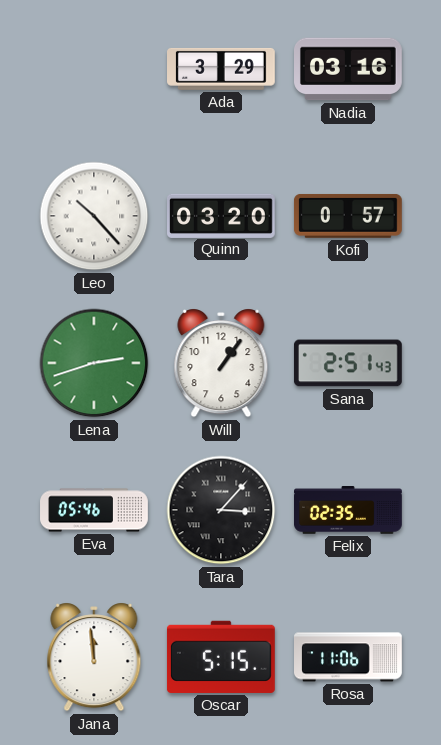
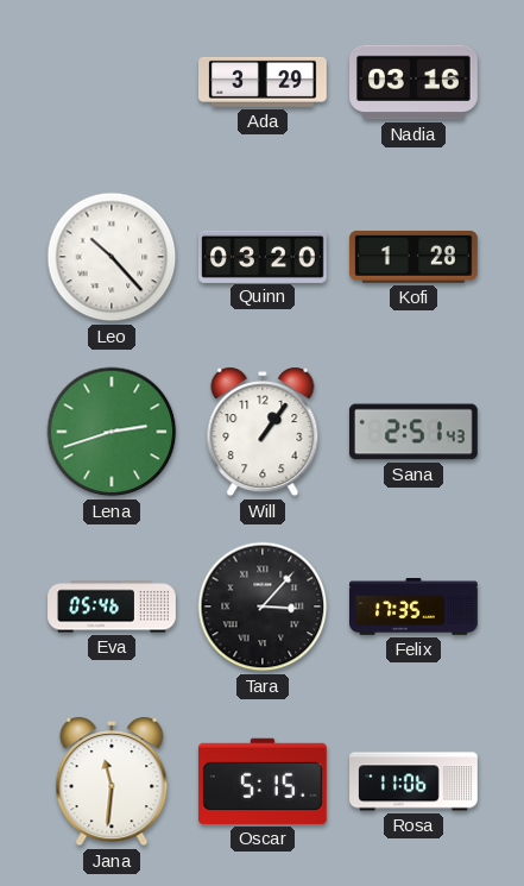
Kofi: 0:57 -> 1:28
Felix: 02:35 -> 17:35
Jana: 11:59 -> 11:31
